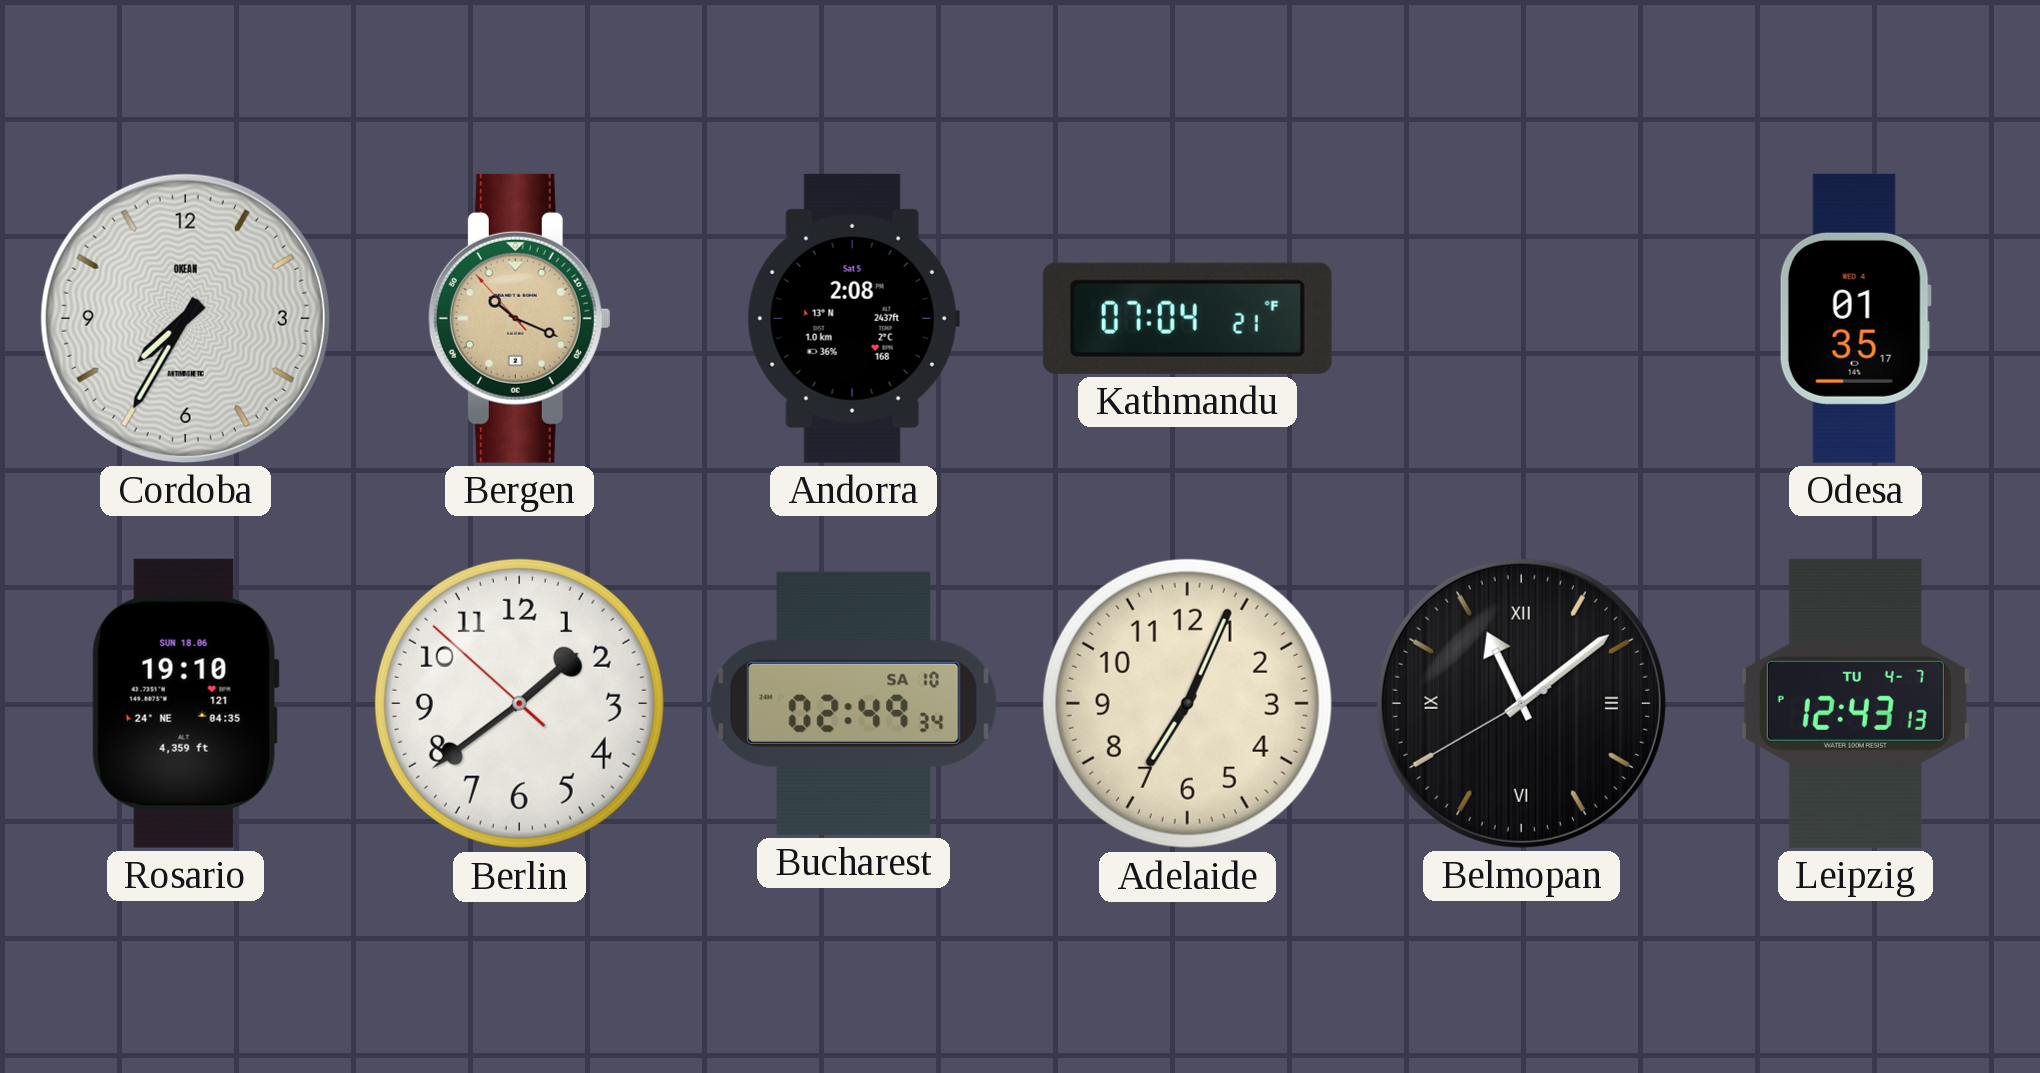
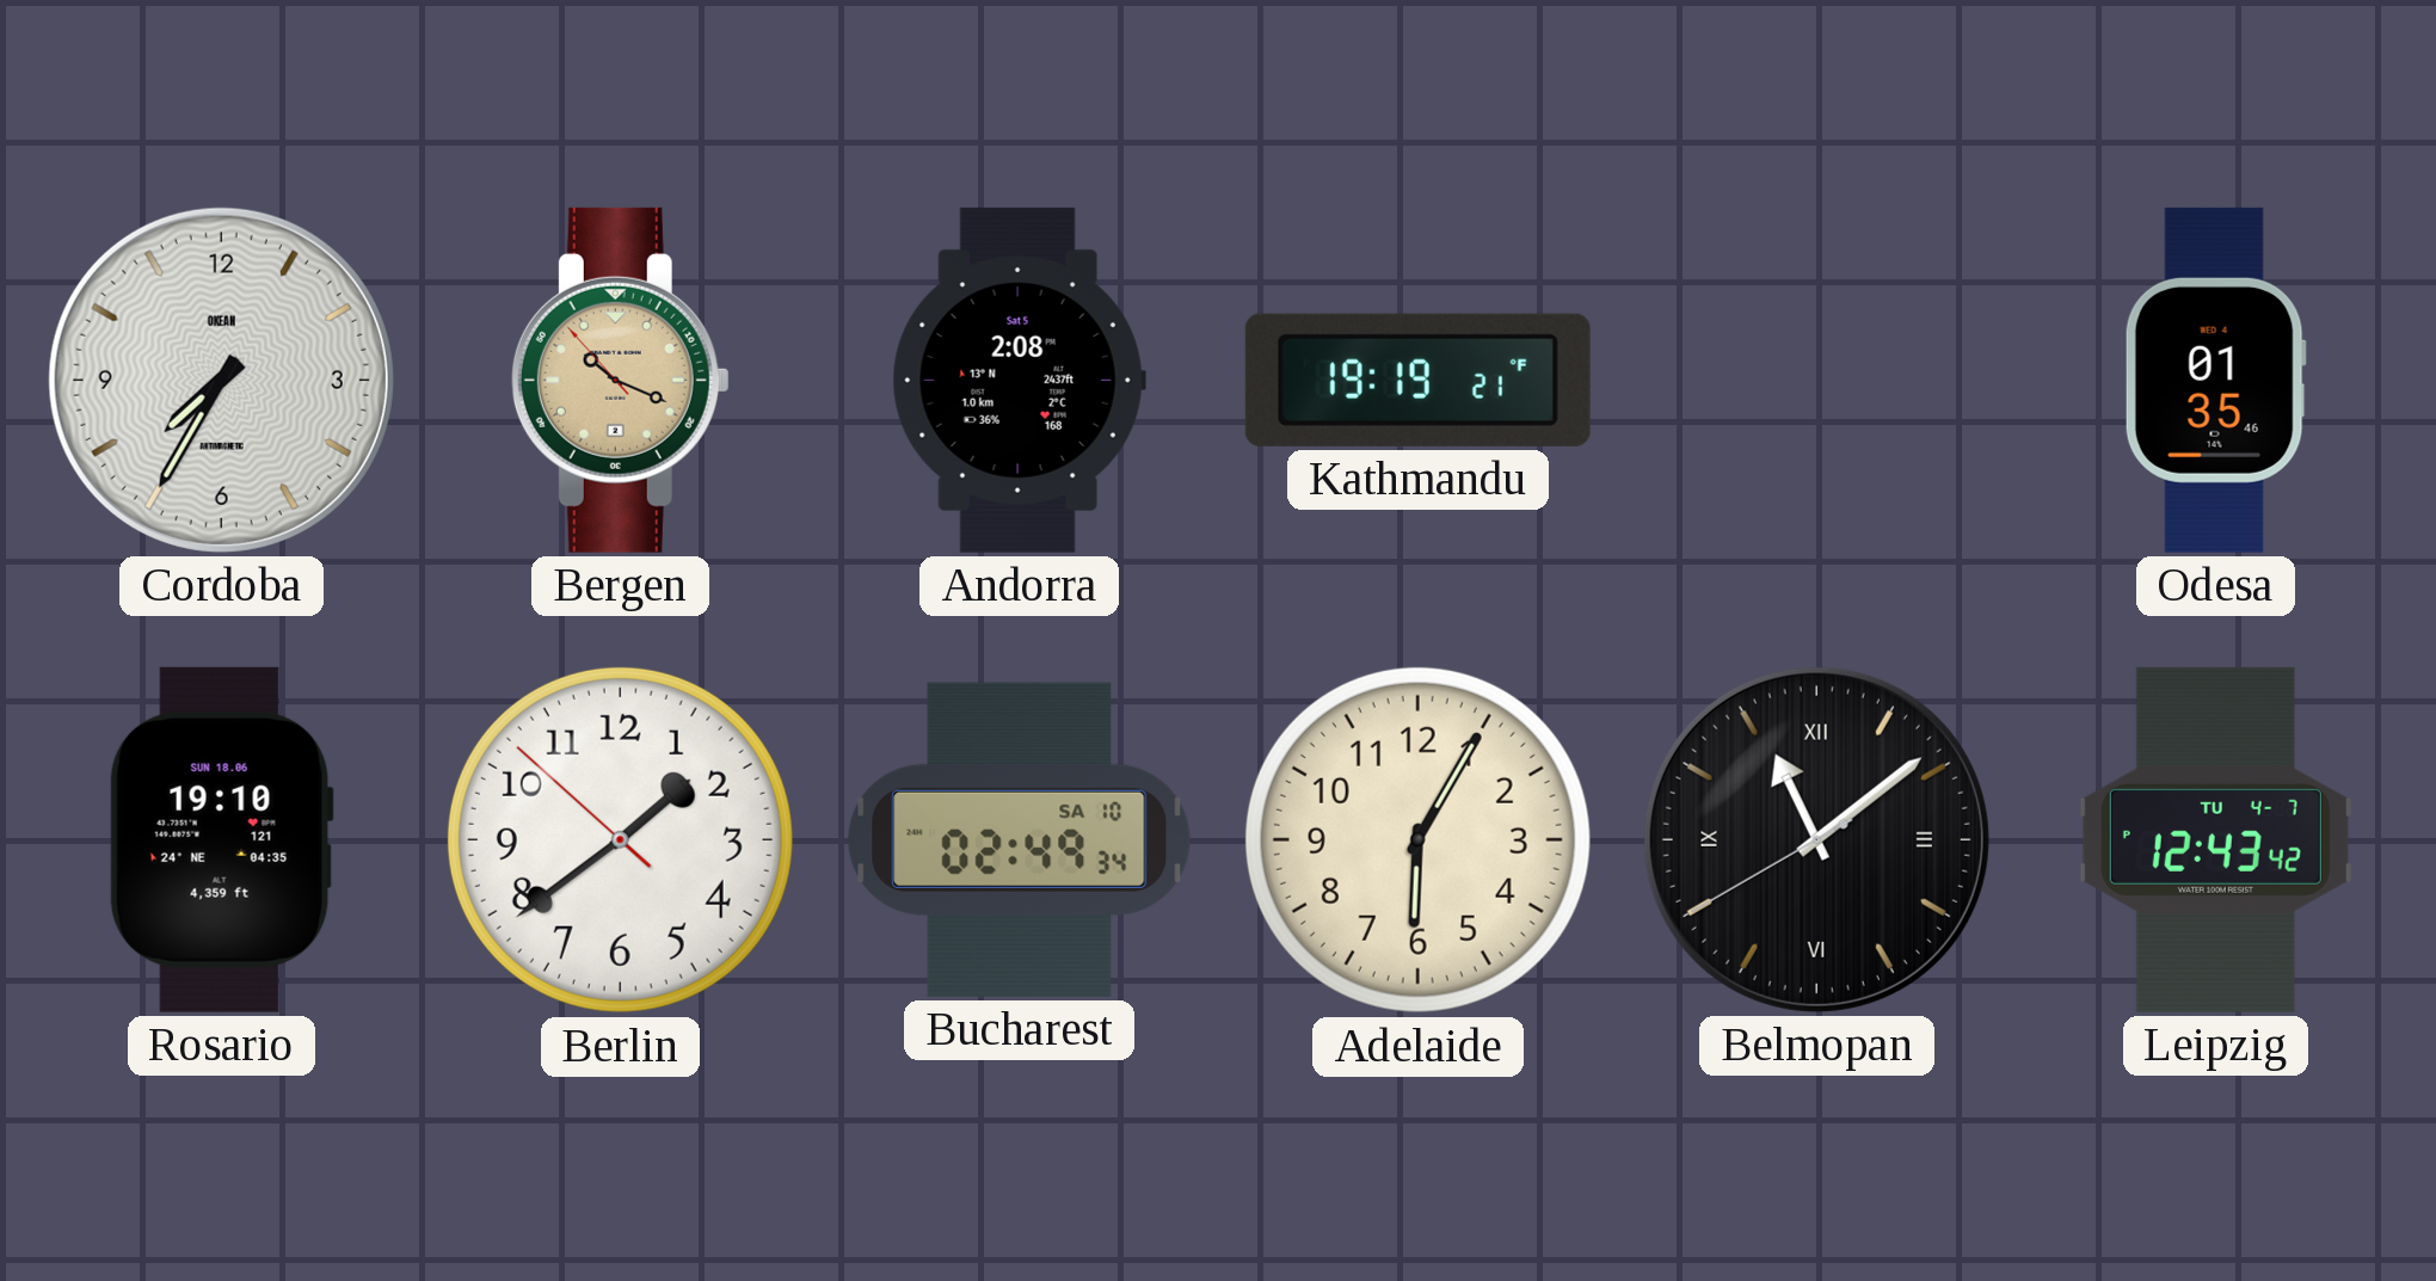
Kathmandu: 07:04 -> 19:19
Odesa: 01:35:17 -> 01:35:46
Adelaide: 7:04 -> 6:05
Leipzig: 12:43:13 PM -> 12:43:42 PM
